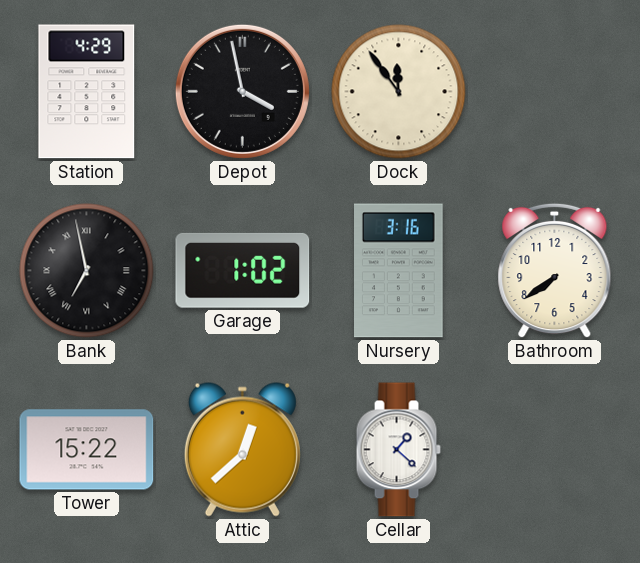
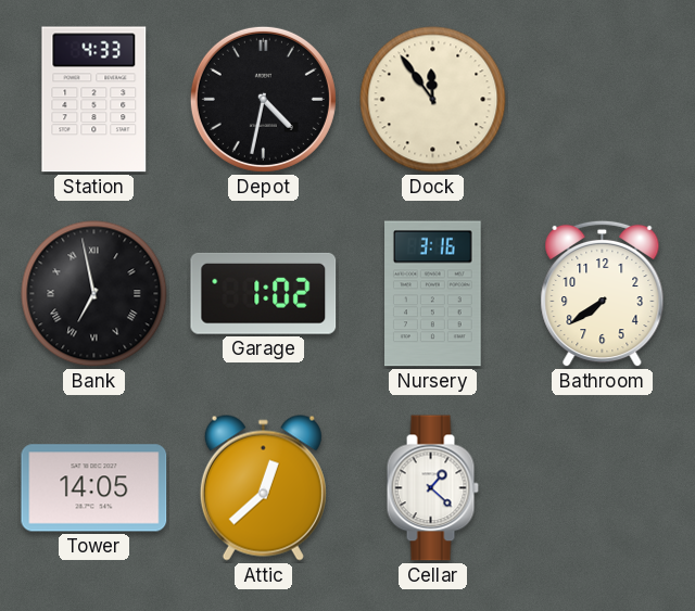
Station: 4:29 -> 4:33
Depot: 3:58 -> 4:32
Tower: 15:22 -> 14:05
